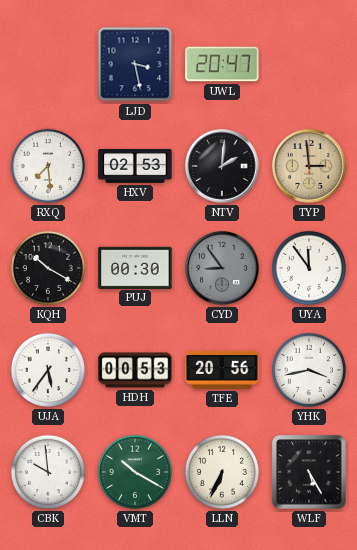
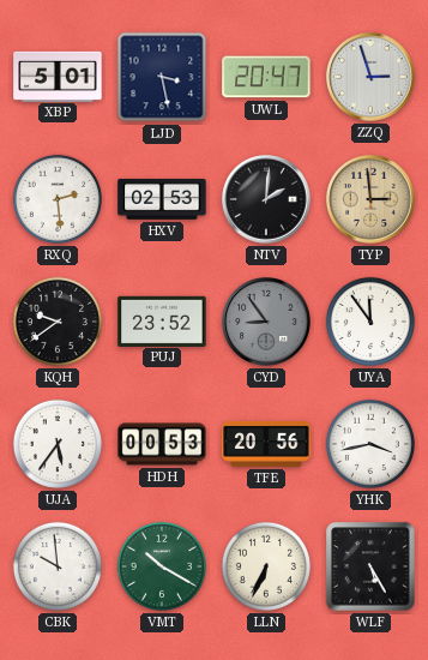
XBP: none -> 5:01
ZZQ: none -> 2:57
RXQ: 7:29 -> 2:29
KQH: 10:20 -> 9:39
PUJ: 00:30 -> 23:52
